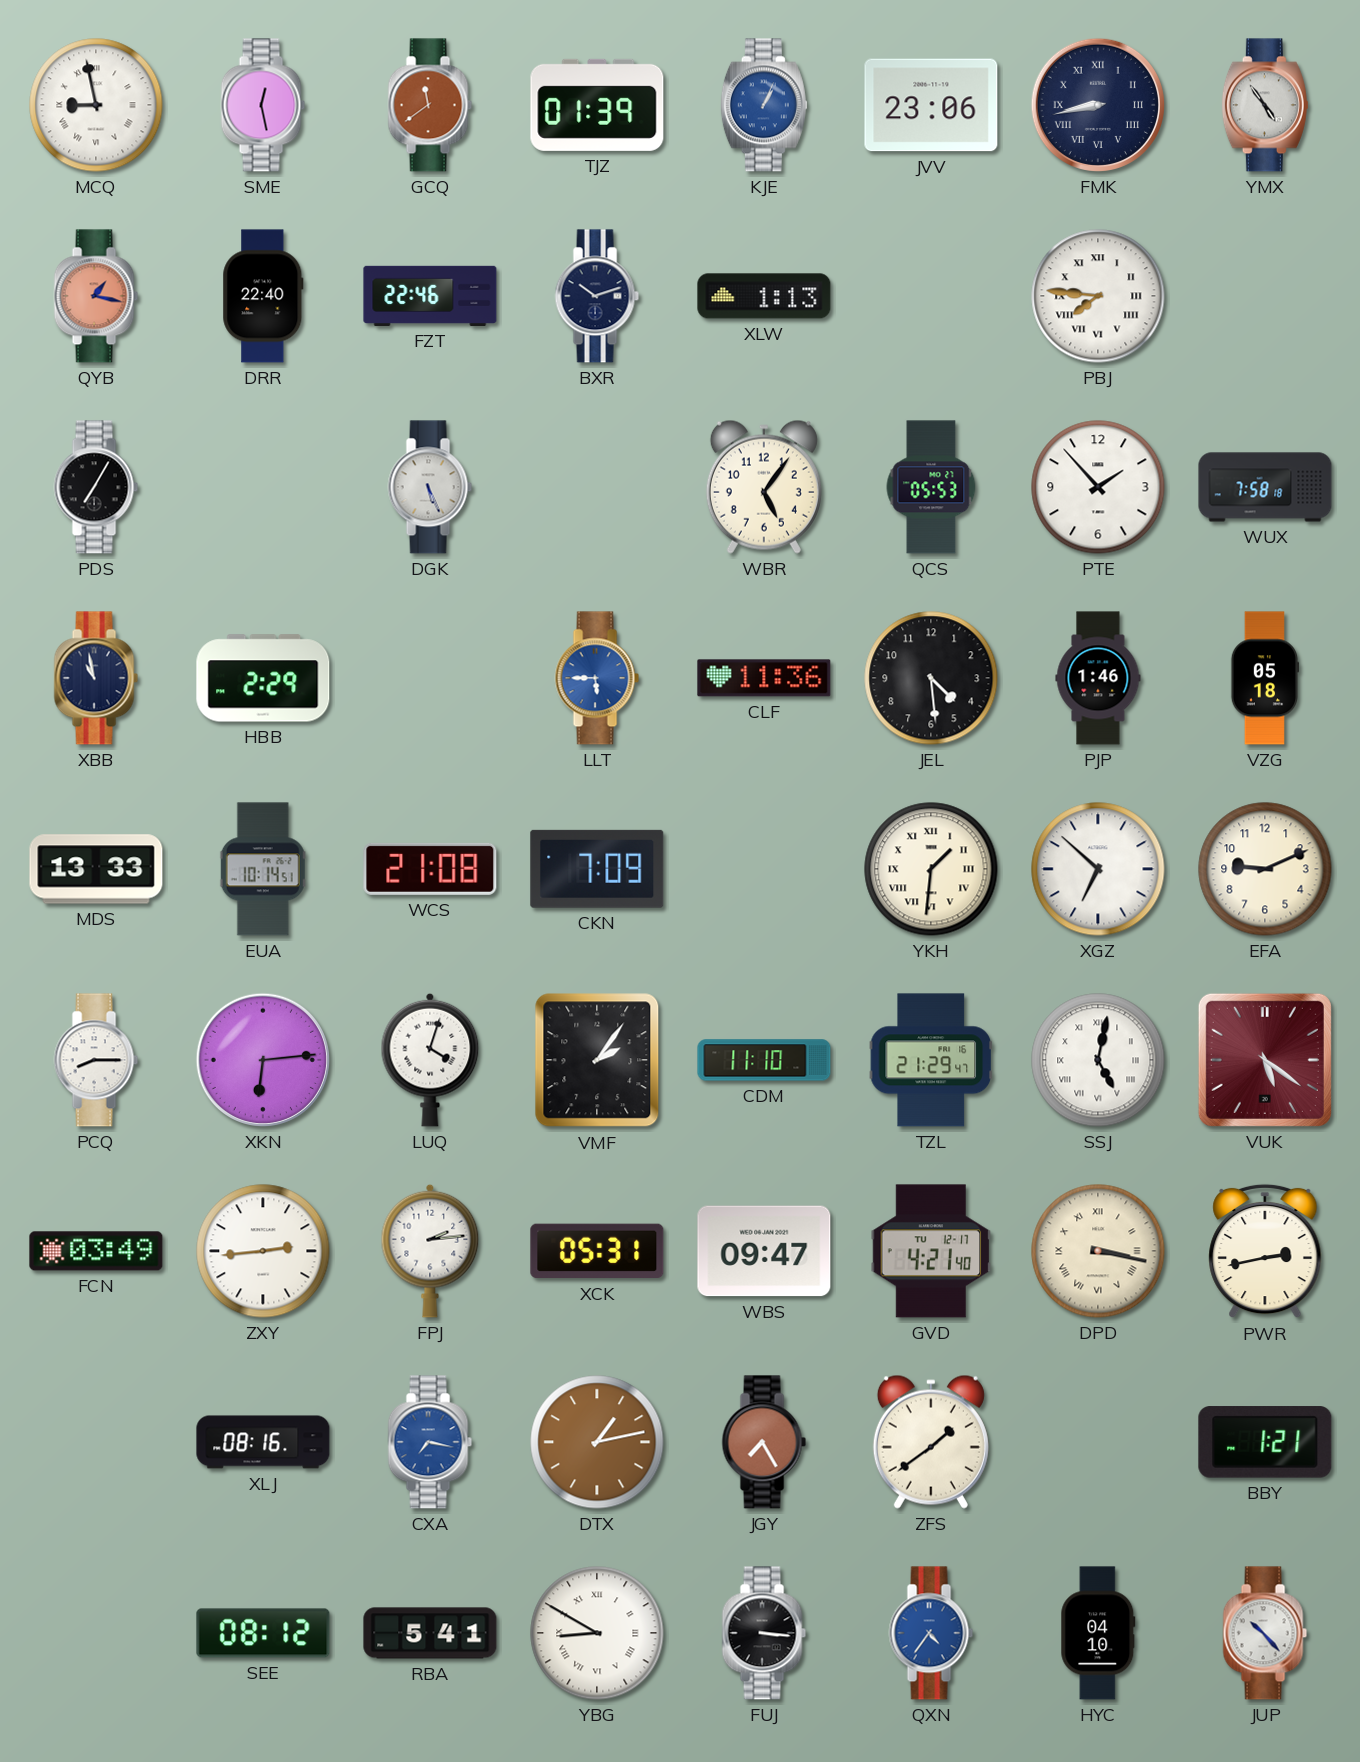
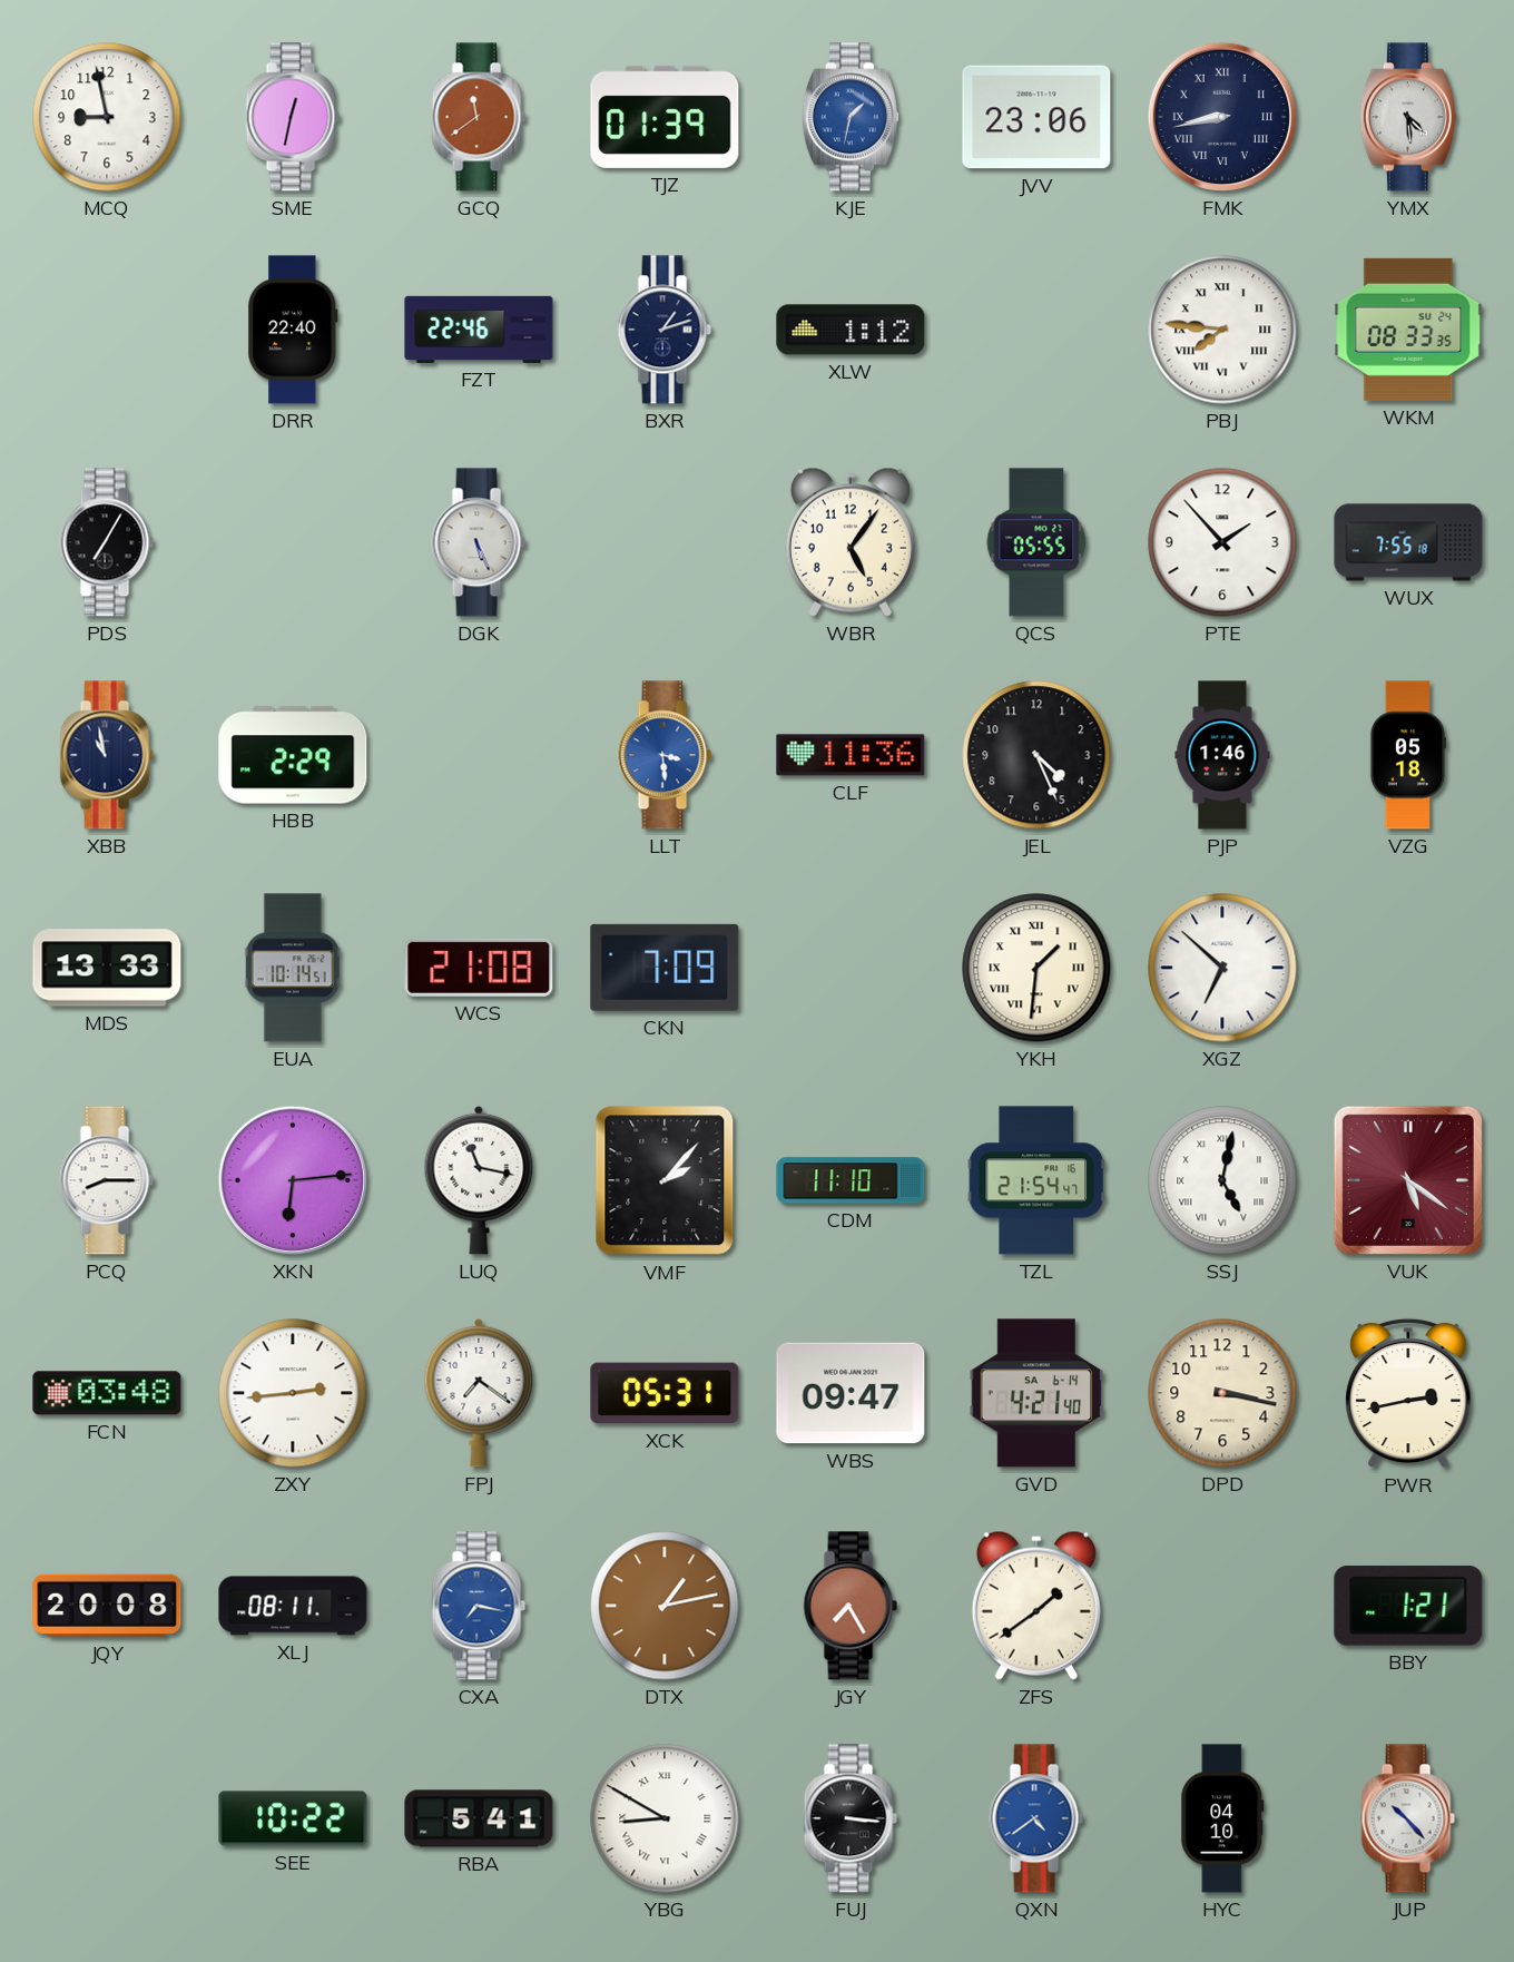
MCQ numerals: Roman -> Arabic
SME: 12:28 -> 12:32
KJE: 1:04 -> 1:32
YMX: 4:54 -> 4:29
QYB: 1:17 -> none
BXR: 10:12 -> 1:12
XLW: 1:13 -> 1:12
WKM: none -> 08:33
QCS: 05:53 -> 05:55
WUX: 7:58 -> 7:55
LLT: 5:45 -> 3:29
JEL: 4:29 -> 4:26
EFA: 9:11 -> none
LUQ: 4:03 -> 11:17
VMF: 2:06 -> 2:07
TZL: 21:29 -> 21:54
FCN: 03:49 -> 03:48
FPJ: 2:14 -> 7:21
GVD date: TU 12-17 -> SA 6-14
DPD numerals: Roman -> Arabic
JQY: none -> 20:08
XLJ: 08:16 -> 08:11
SEE: 08:12 -> 10:22
QXN: 4:36 -> 4:39
